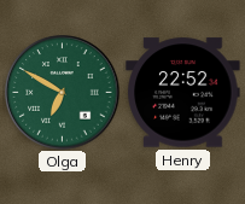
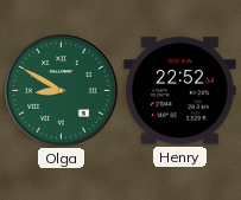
Olga: 6:50 -> 8:50
